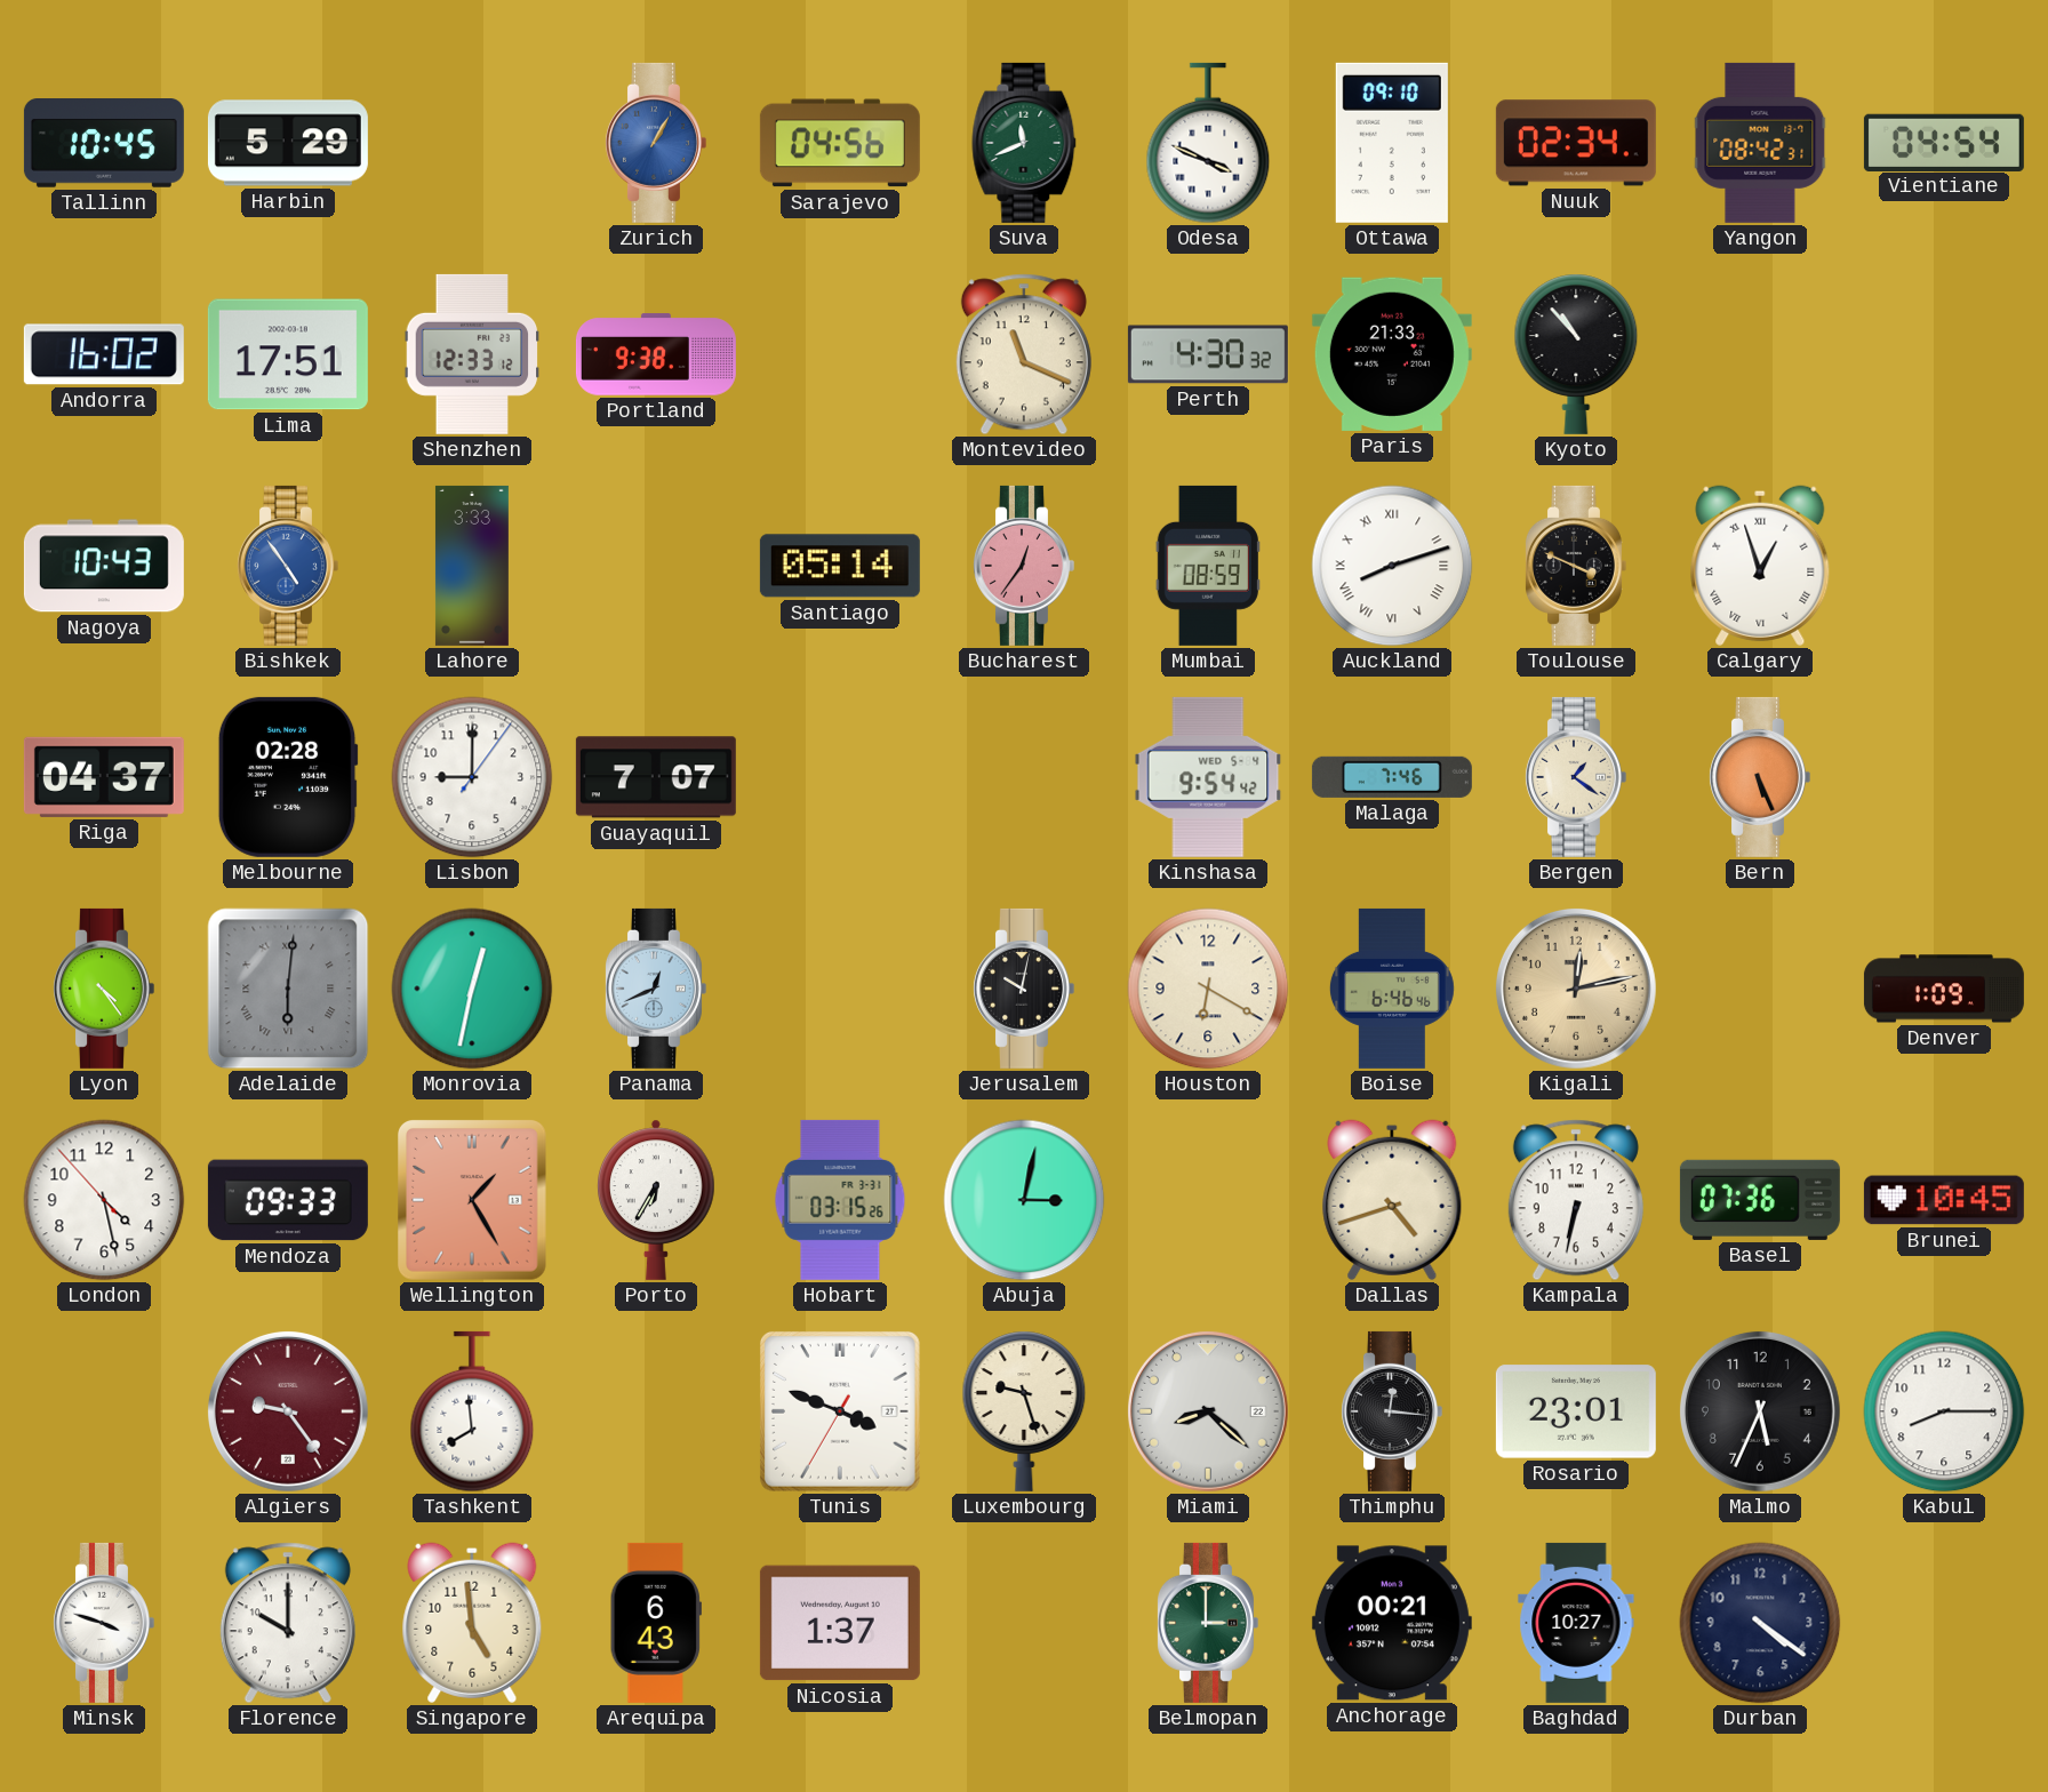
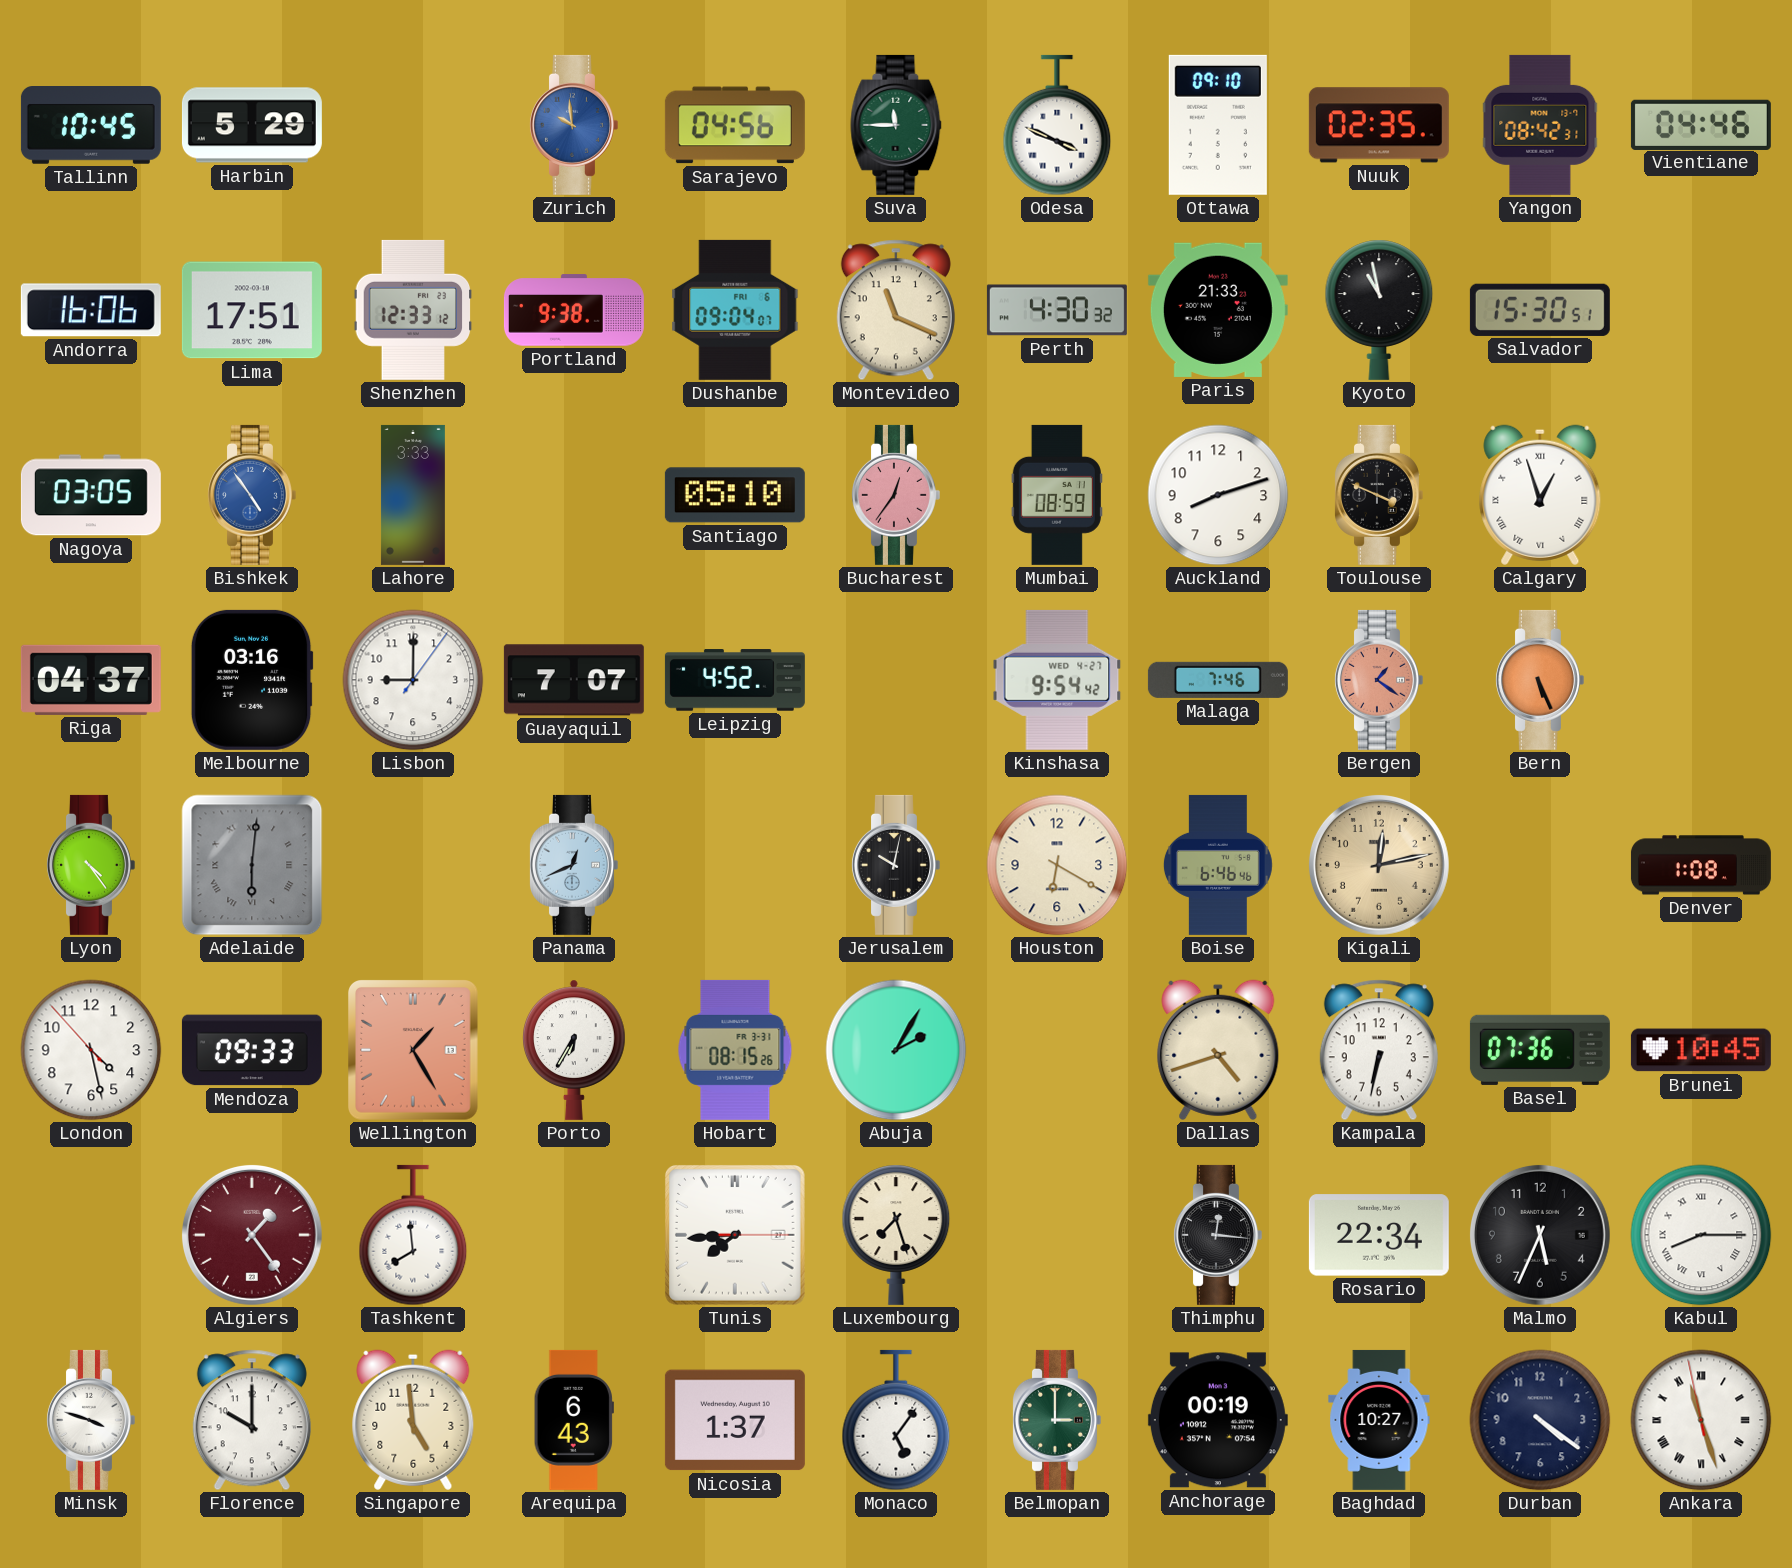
Zurich: 1:05 -> 9:59
Suva: 11:41 -> 11:45
Nuuk: 02:34 -> 02:35
Vientiane: 04:54 -> 04:46
Andorra: 16:02 -> 16:06
Dushanbe: none -> 09:04
Kyoto: 10:53 -> 10:58
Salvador: none -> 15:30
Nagoya: 10:43 -> 03:05
Santiago: 05:14 -> 05:10
Auckland numerals: Roman -> Arabic
Melbourne: 02:28 -> 03:16
Leipzig: none -> 4:52
Kinshasa date: WED 5-4 -> WED 4-27
Bergen dial: cream -> salmon
Monrovia: 12:32 -> none
Denver: 1:09 -> 1:08
Hobart: 03:15 -> 08:15
Abuja: 3:02 -> 2:05
Algiers: 9:24 -> 1:24
Tunis: 3:48 -> 7:44
Luxembourg: 9:27 -> 7:27
Miami: 8:22 -> none
Rosario: 23:01 -> 22:34
Kabul numerals: Arabic -> Roman
Monaco: none -> 5:06
Anchorage: 00:21 -> 00:19
Ankara: none -> 11:26
